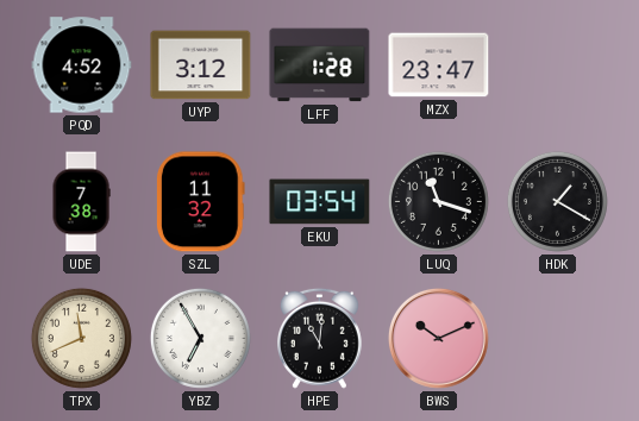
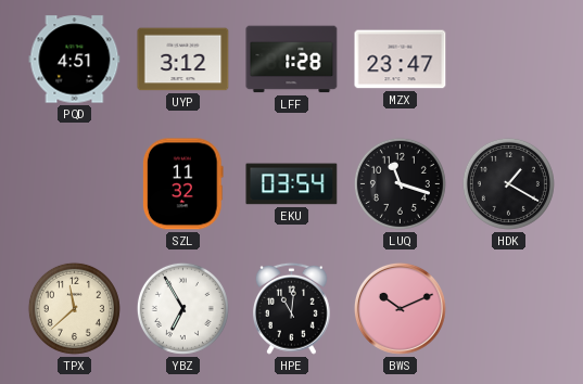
PQD: 4:52 -> 4:51
UDE: 7:38 -> none
TPX: 11:41 -> 11:38
